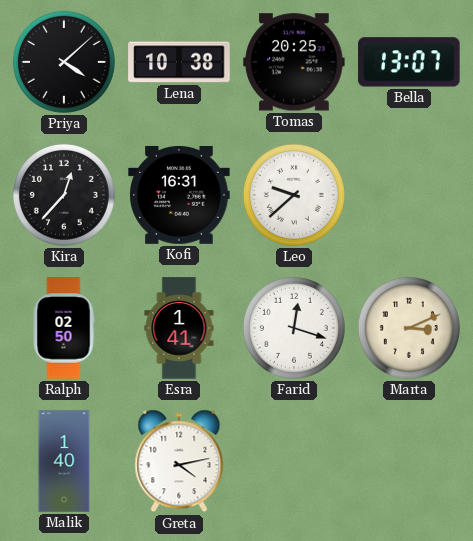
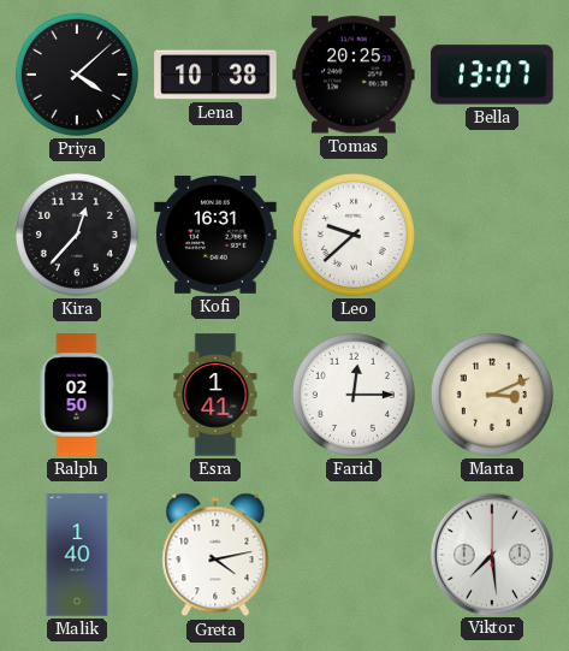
Farid: 12:18 -> 12:15
Viktor: none -> 7:29
